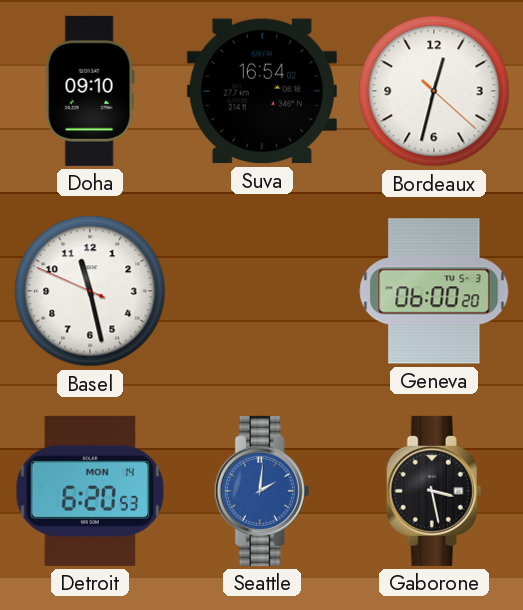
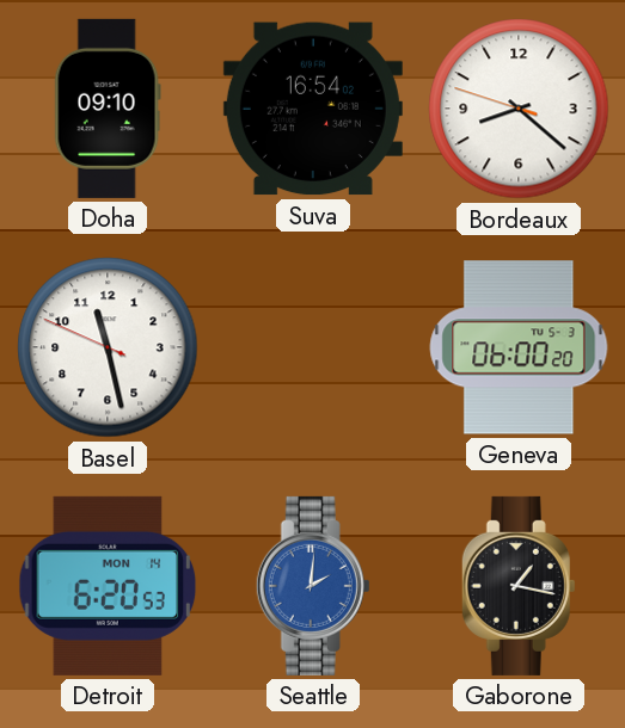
Bordeaux: 12:32 -> 8:21
Gaborone: 3:28 -> 1:17
